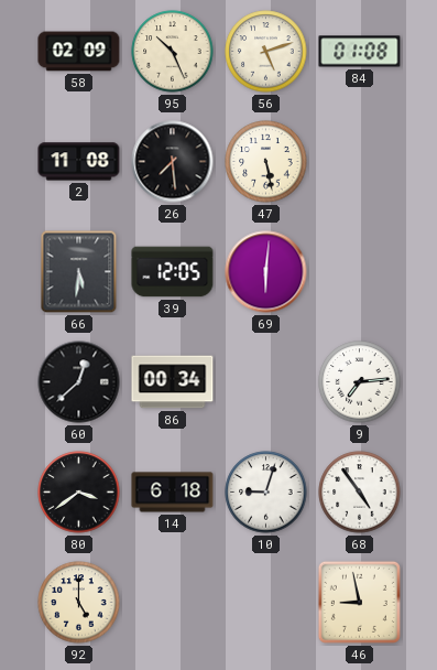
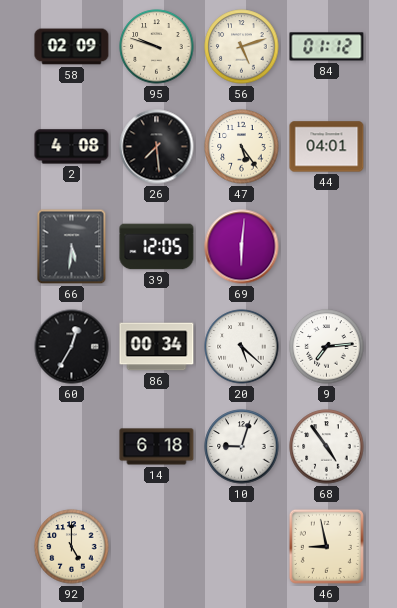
95: 10:26 -> 9:48
84: 01:08 -> 01:12
2: 11:08 -> 4:08
47: 5:28 -> 5:24
44: none -> 04:01
60: 12:38 -> 12:35
20: none -> 5:22
80: 3:39 -> none
